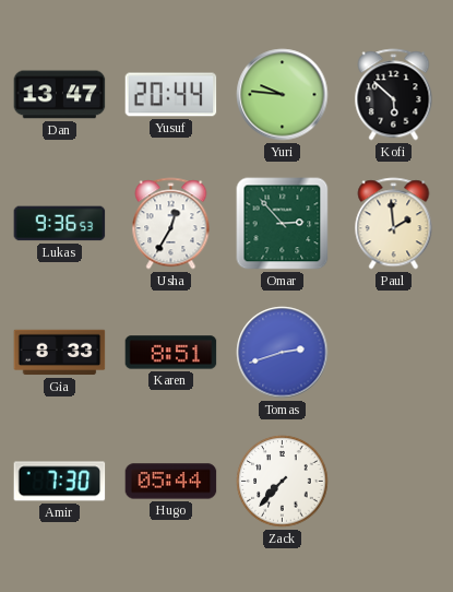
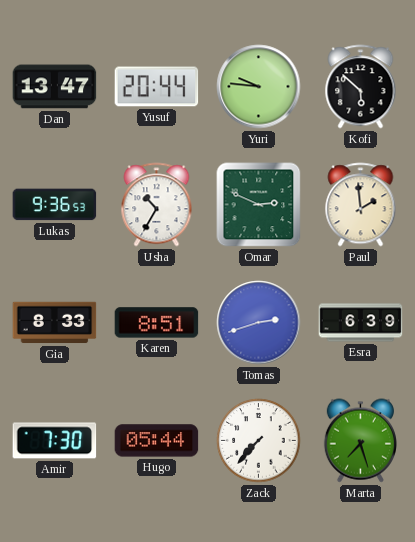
Usha: 12:35 -> 10:35
Omar: 2:53 -> 2:49
Esra: none -> 6:39
Marta: none -> 7:27
